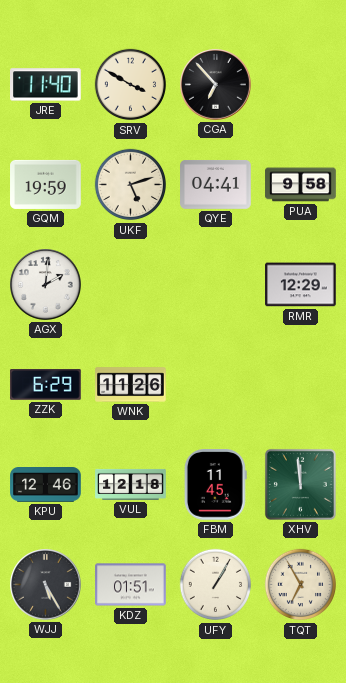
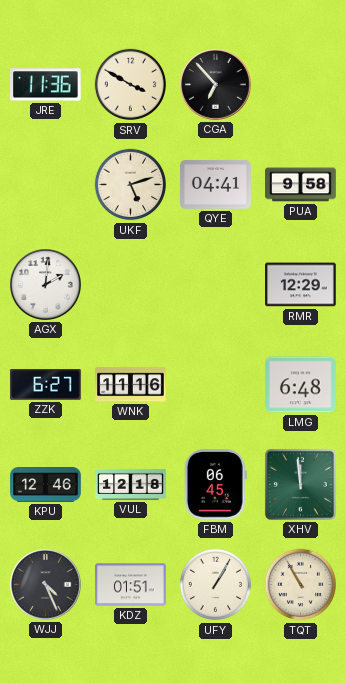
JRE: 11:40 -> 11:36
GQM: 19:59 -> none
ZZK: 6:29 -> 6:27
WNK: 11:26 -> 11:16
LMG: none -> 6:48
FBM: 11:45 -> 06:45
WJJ: 5:25 -> 4:26
TQT: 6:55 -> 10:55
